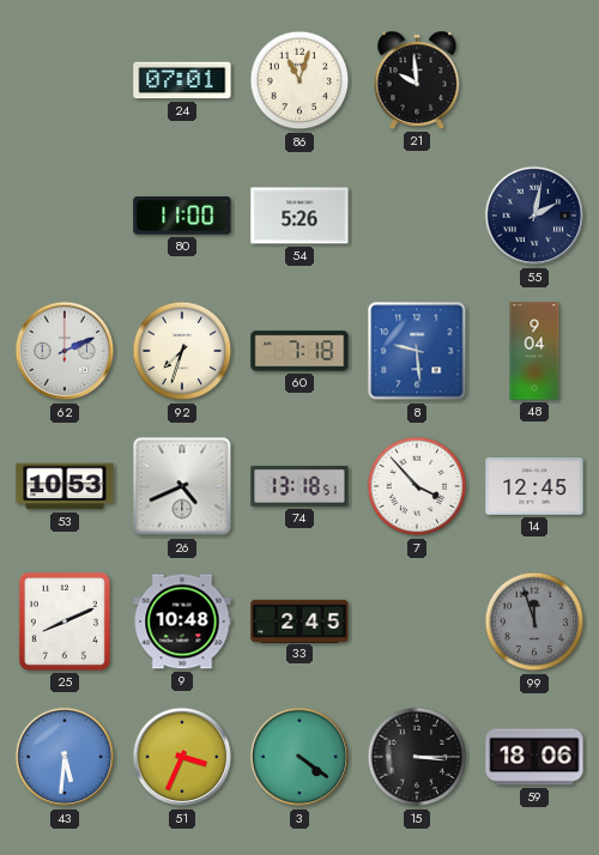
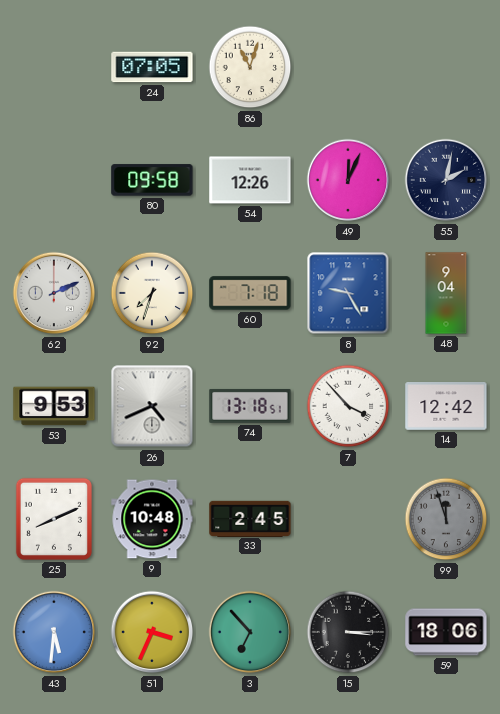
24: 07:01 -> 07:05
21: 9:59 -> none
80: 11:00 -> 09:58
54: 5:26 -> 12:26
49: none -> 12:04
8: 9:29 -> 9:25
53: 10:53 -> 9:53
14: 12:45 -> 12:42
3: 4:21 -> 6:53
